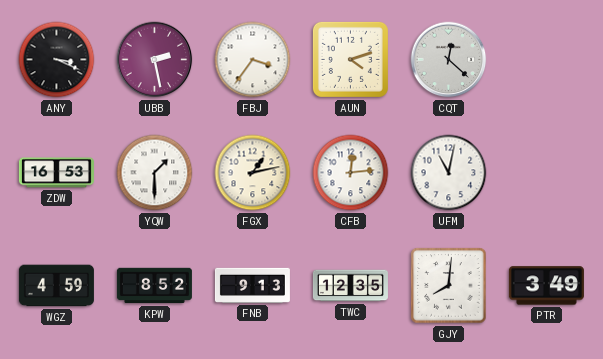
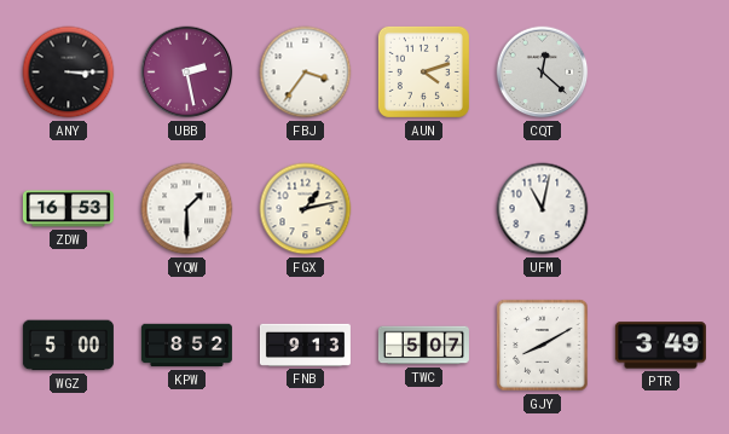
ANY: 3:19 -> 3:15
CFB: 12:14 -> none
WGZ: 4:59 -> 5:00
TWC: 12:35 -> 5:07
GJY: 8:01 -> 8:10
